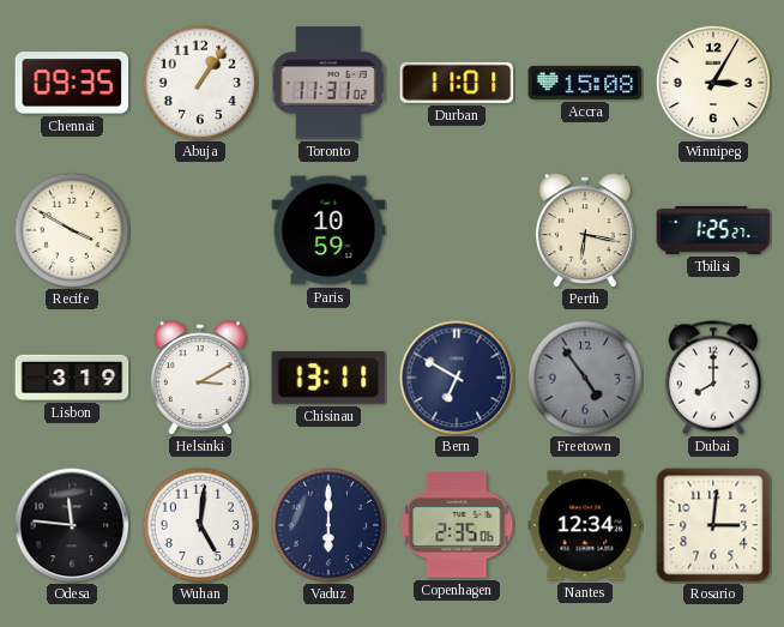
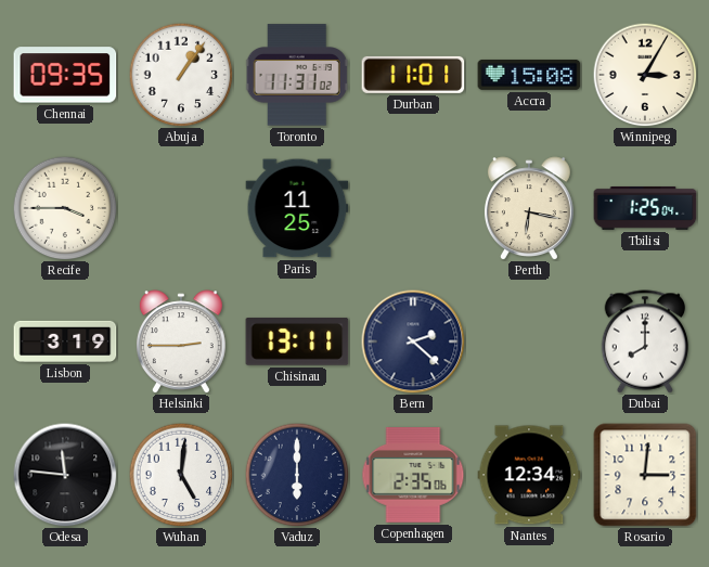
Recife: 3:50 -> 3:45
Paris: 10:59 -> 11:25
Tbilisi: 1:25:27 -> 1:25:04
Helsinki: 3:10 -> 2:45
Bern: 6:50 -> 2:22
Freetown: 4:54 -> none
